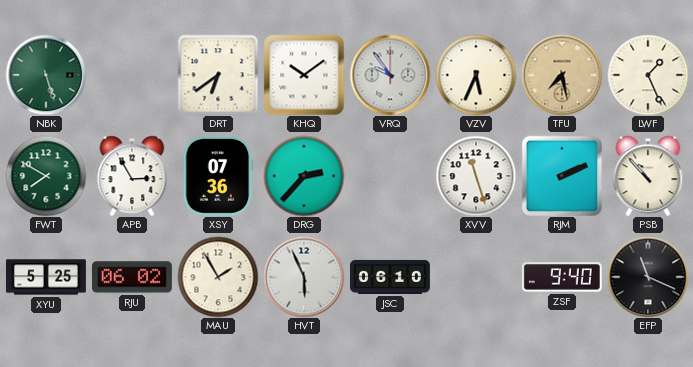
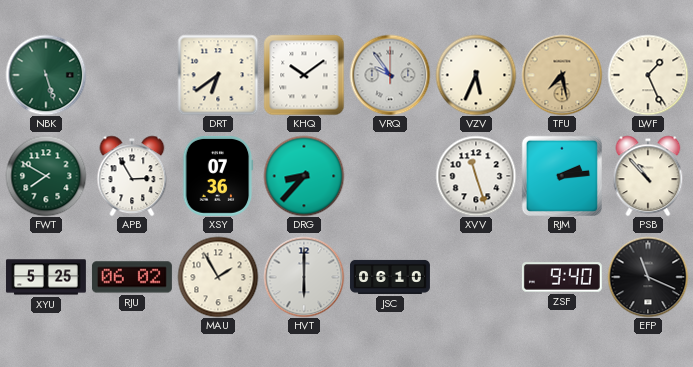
DRG: 2:37 -> 8:37
RJM: 2:11 -> 2:14
HVT: 5:56 -> 6:00
